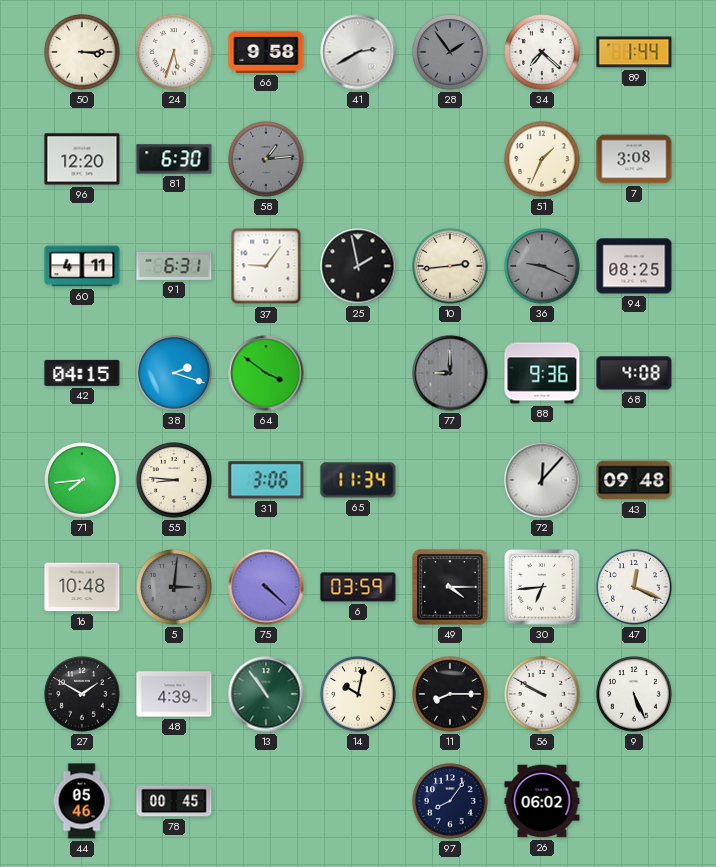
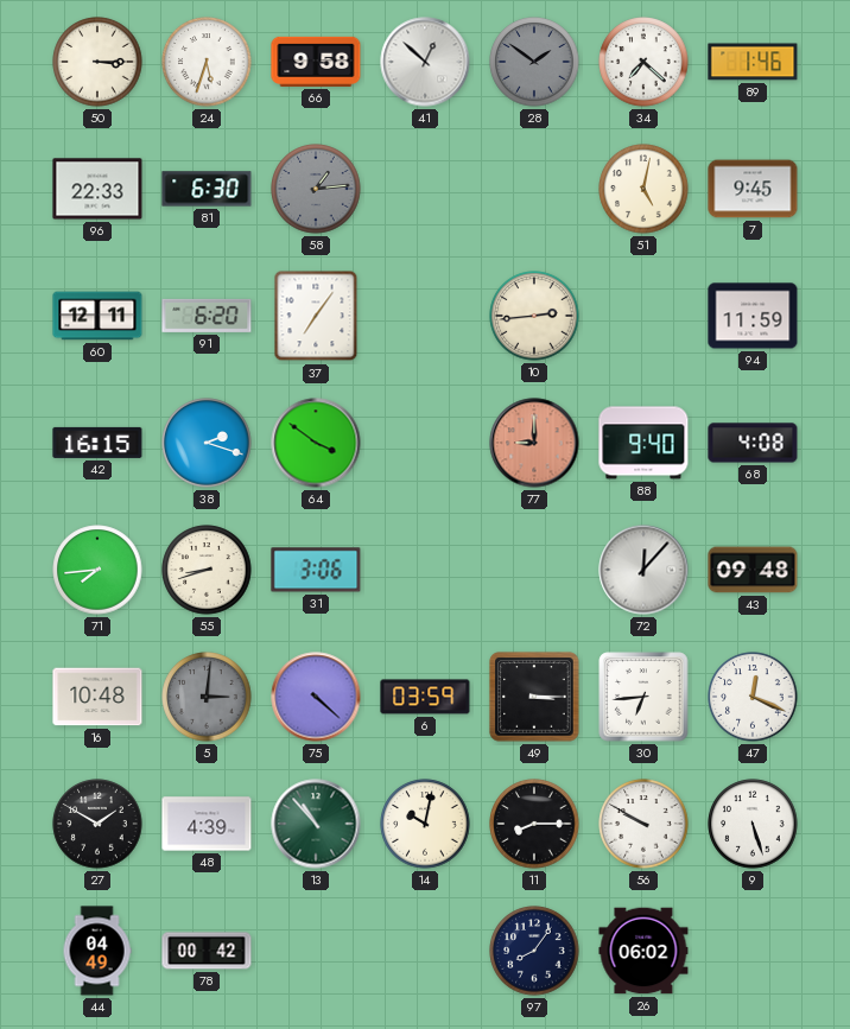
41: 2:40 -> 12:52
28: 1:54 -> 1:51
89: 1:44 -> 1:46
96: 12:20 -> 22:33
51: 1:34 -> 5:02
7: 3:08 -> 9:45
60: 4:11 -> 12:11
91: 6:31 -> 6:20
37: 9:06 -> 7:06
25: 1:58 -> none
36: 9:19 -> none
94: 08:25 -> 11:59
42: 04:15 -> 16:15
77 dial: grey -> salmon
88: 9:36 -> 9:40
55: 8:46 -> 8:42
65: 11:34 -> none
49: 4:15 -> 3:15
13: 10:54 -> 10:53
9: 5:26 -> 5:27
44: 05:46 -> 04:49
78: 00:45 -> 00:42
